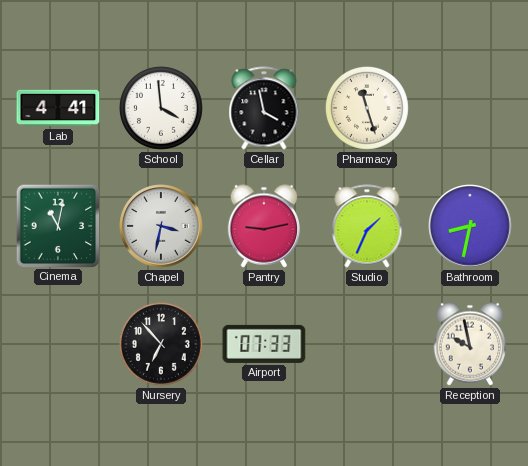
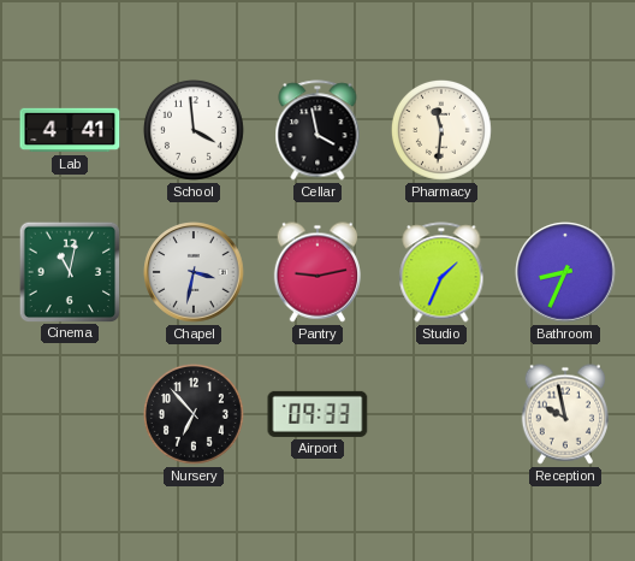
Pharmacy: 11:27 -> 11:31
Bathroom: 8:32 -> 8:34
Airport: 07:33 -> 09:33
